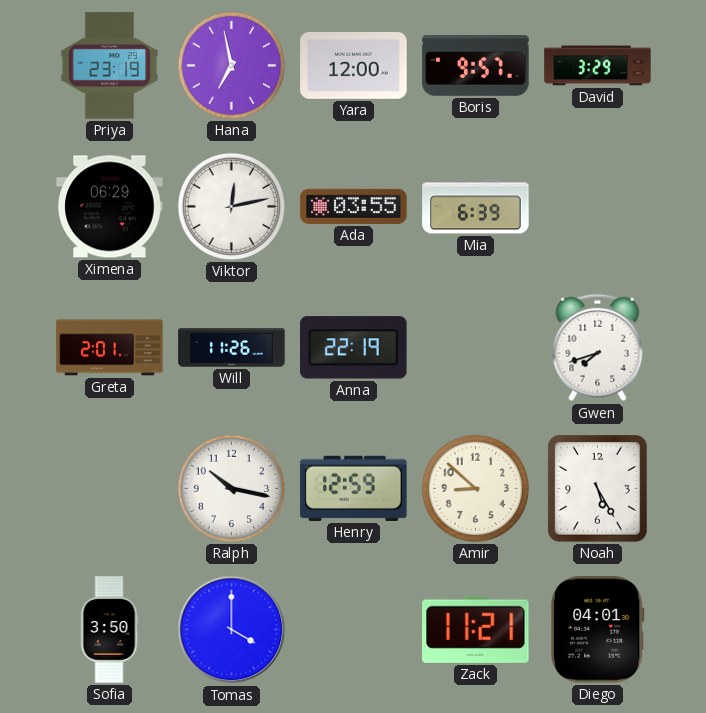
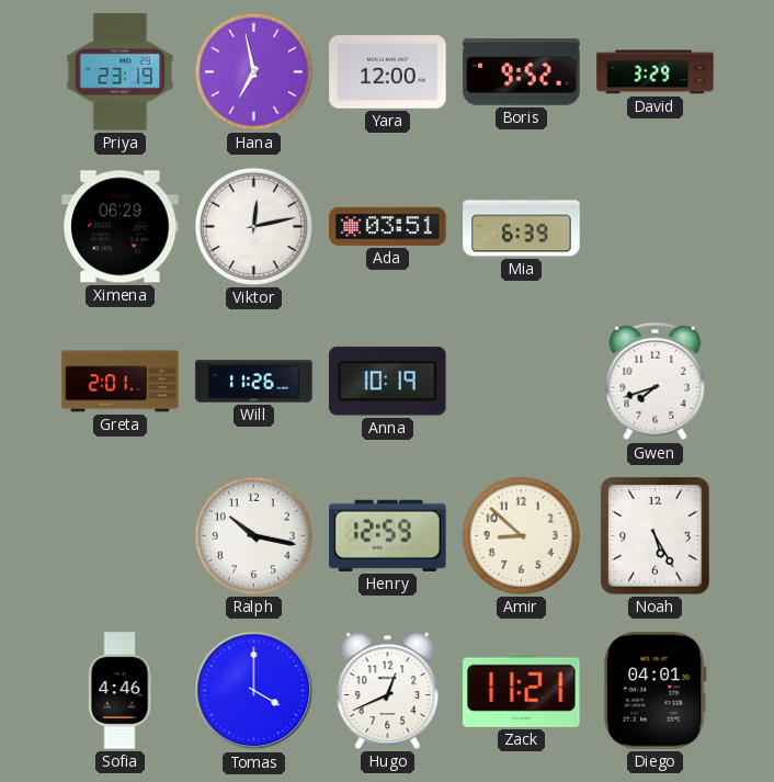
Boris: 9:57 -> 9:52
Ada: 03:55 -> 03:51
Anna: 22:19 -> 10:19
Sofia: 3:50 -> 4:46
Hugo: none -> 12:41
